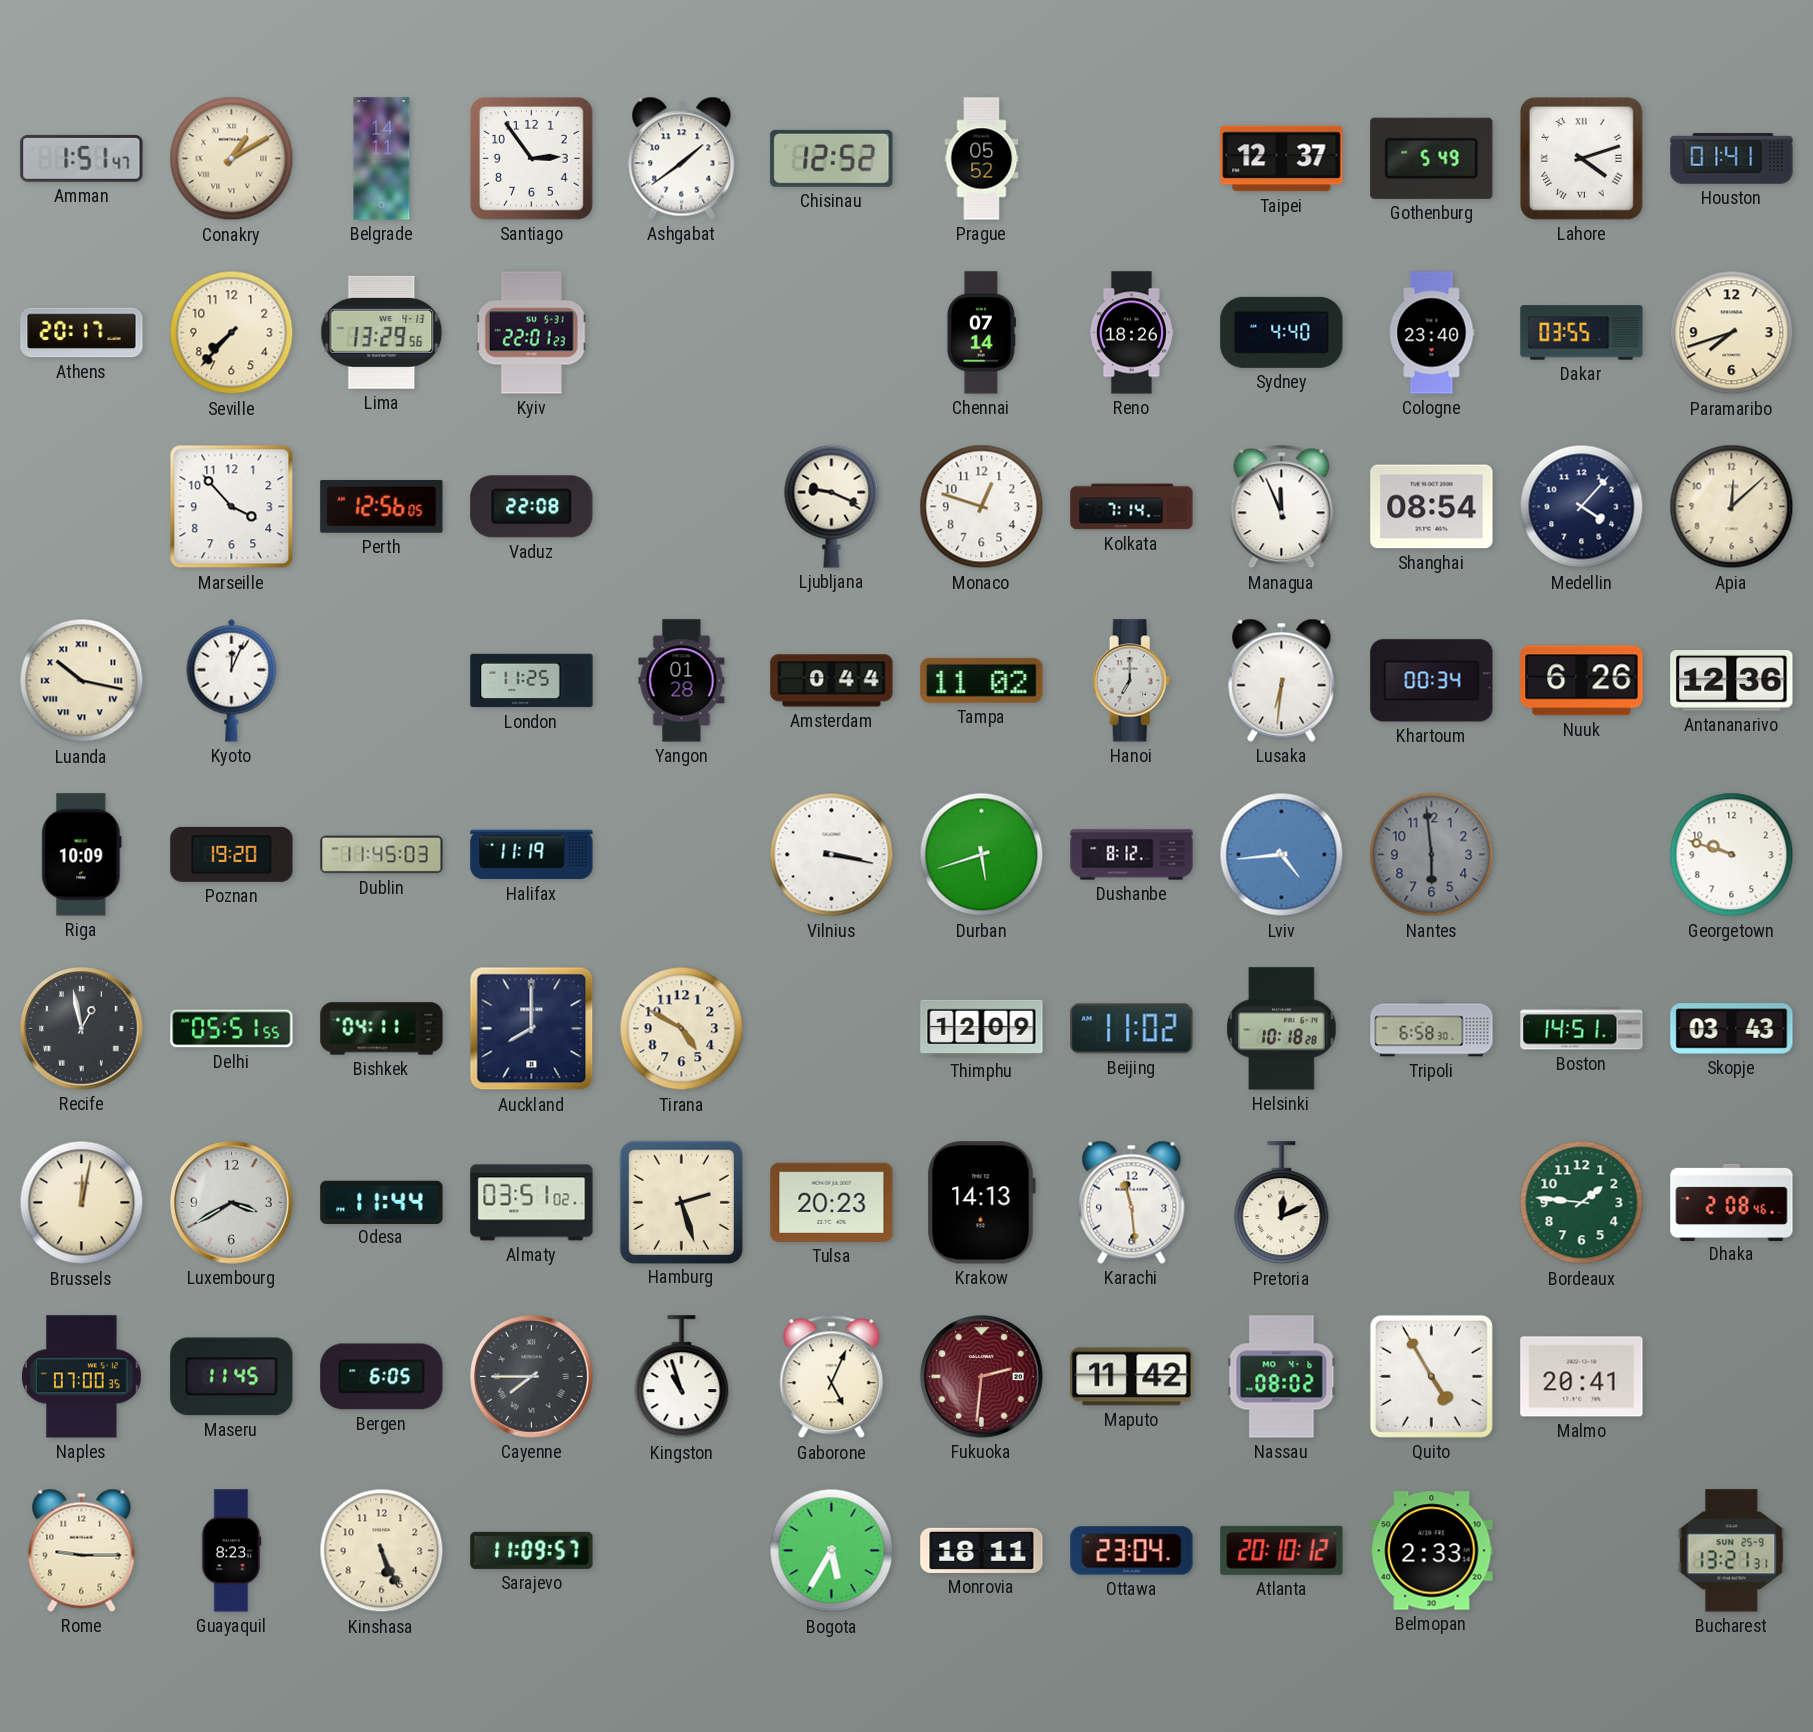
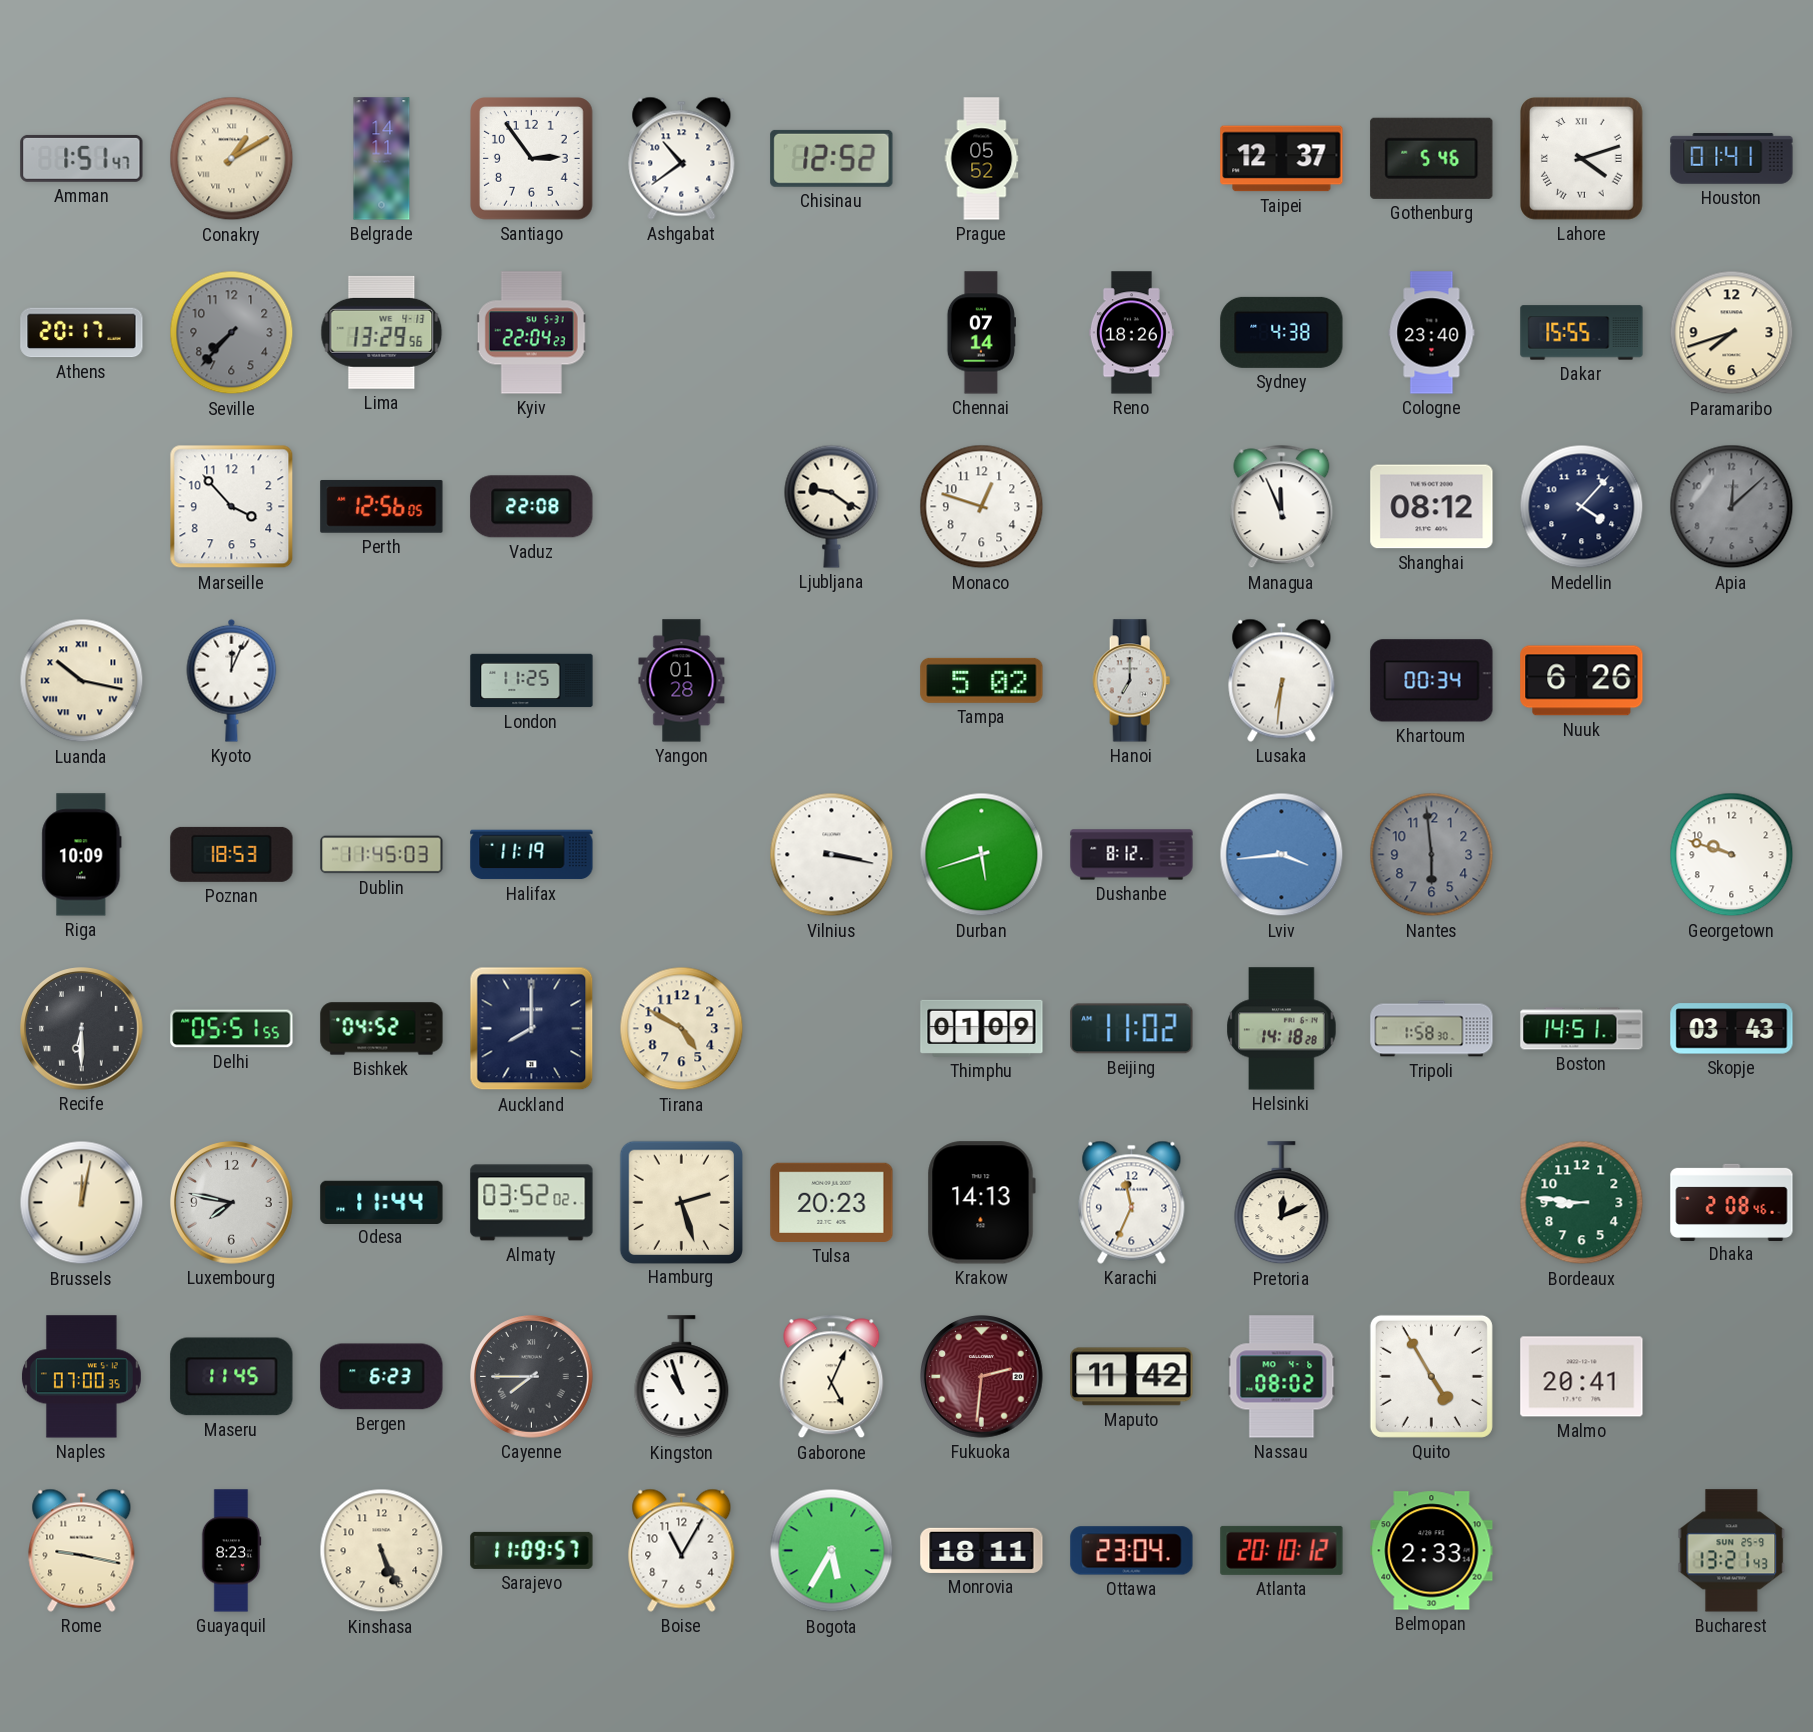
Ashgabat: 1:39 -> 10:39
Gothenburg: 5:49 -> 5:46
Seville dial: cream -> grey
Kyiv: 22:01 -> 22:04
Sydney: 4:40 -> 4:38
Dakar: 03:55 -> 15:55
Ljubljana: 9:19 -> 9:21
Kolkata: 7:14 -> none
Shanghai: 08:54 -> 08:12
Apia dial: cream -> grey
Amsterdam: 0:44 -> none
Tampa: 11:02 -> 5:02
Antananarivo: 12:36 -> none
Poznan: 19:20 -> 18:53
Lviv: 4:44 -> 3:44
Recife: 12:58 -> 6:30
Bishkek: 04:11 -> 04:52
Thimphu: 12:09 -> 01:09
Helsinki: 10:18 -> 14:18
Tripoli: 6:58 -> 1:58
Luxembourg: 3:40 -> 7:47
Almaty: 03:51 -> 03:52
Karachi: 11:29 -> 11:34
Bordeaux: 1:46 -> 8:46
Bergen: 6:05 -> 6:23
Rome: 9:15 -> 9:17
Boise: none -> 11:05
Bucharest: 13:21:31 -> 13:21:43
